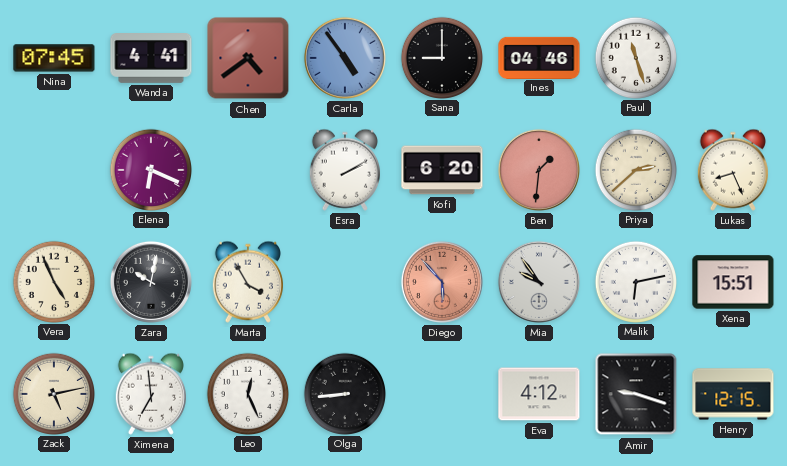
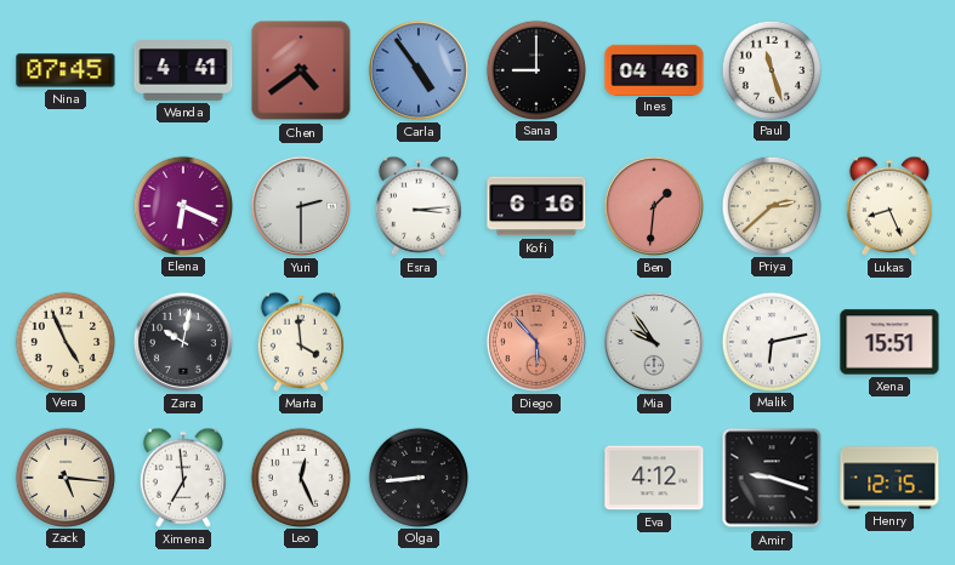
Yuri: none -> 2:30
Esra: 2:10 -> 3:14
Kofi: 6:20 -> 6:16
Marta: 3:55 -> 3:59
Zack: 5:13 -> 5:16
